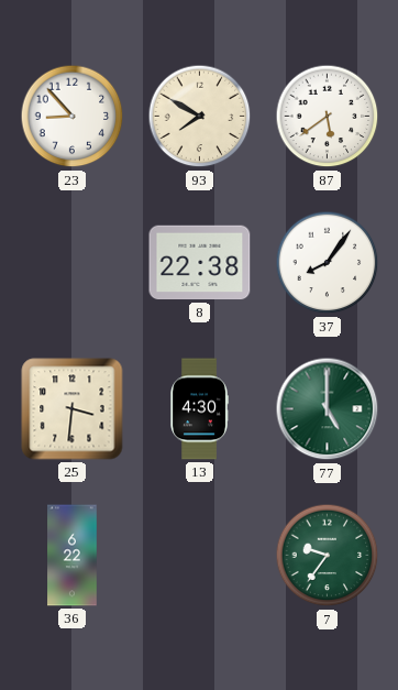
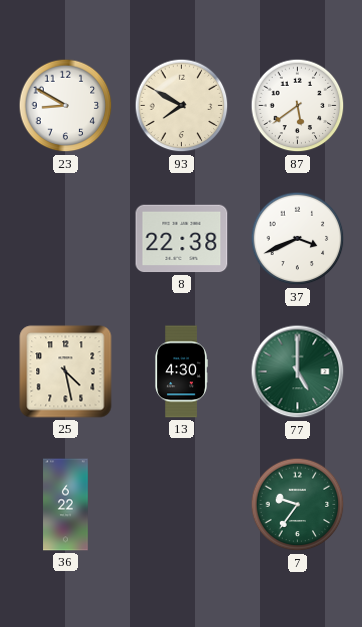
23: 8:53 -> 8:50
37: 8:06 -> 3:41
25: 3:31 -> 4:28
